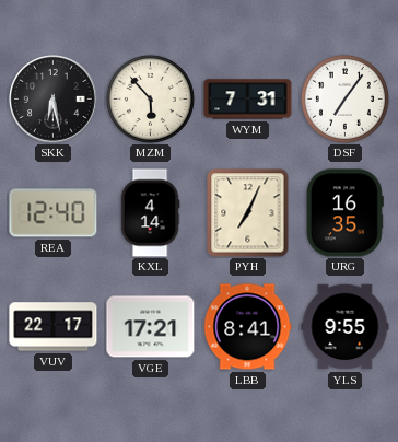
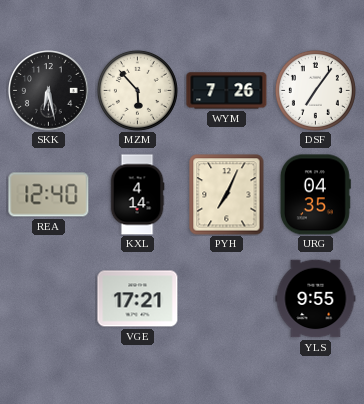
WYM: 7:31 -> 7:26
URG: 16:35 -> 04:35
VUV: 22:17 -> none
LBB: 8:41 -> none
